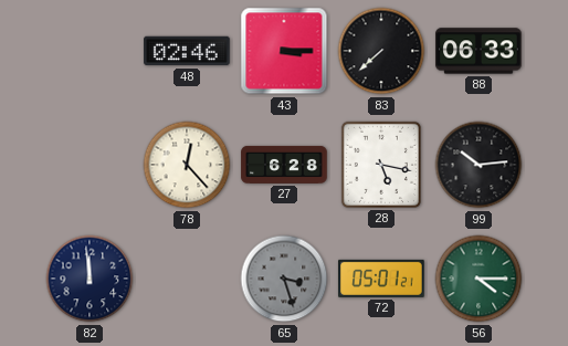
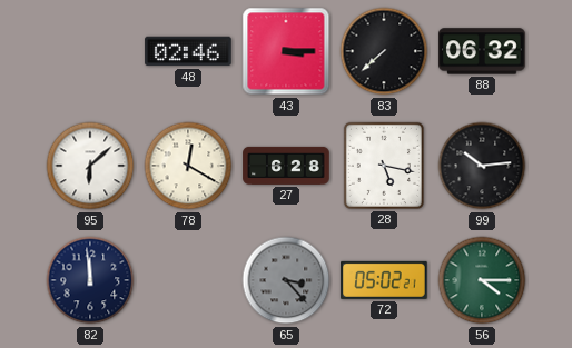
88: 06:33 -> 06:32
95: none -> 6:08
78: 12:23 -> 12:20
65: 3:27 -> 3:23
72: 05:01 -> 05:02
